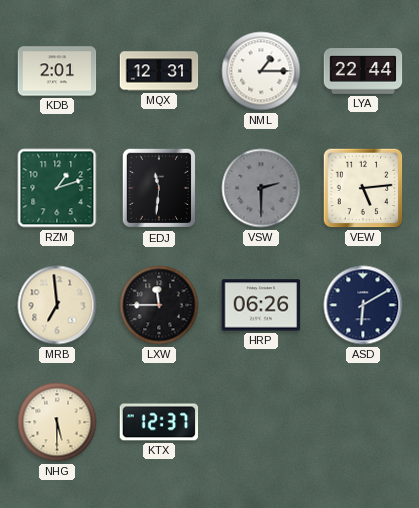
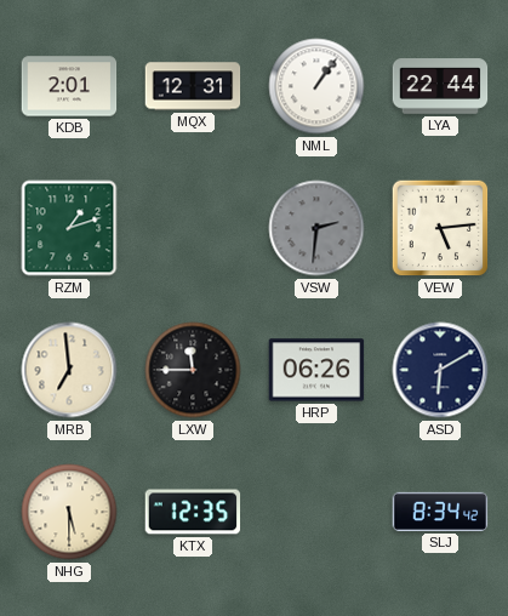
NML: 1:15 -> 1:06
EDJ: 11:31 -> none
VSW: 2:30 -> 2:31
KTX: 12:37 -> 12:35
SLJ: none -> 8:34
